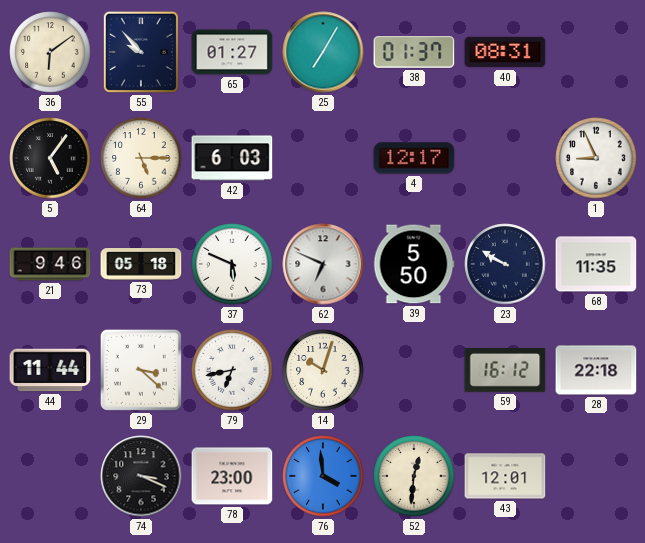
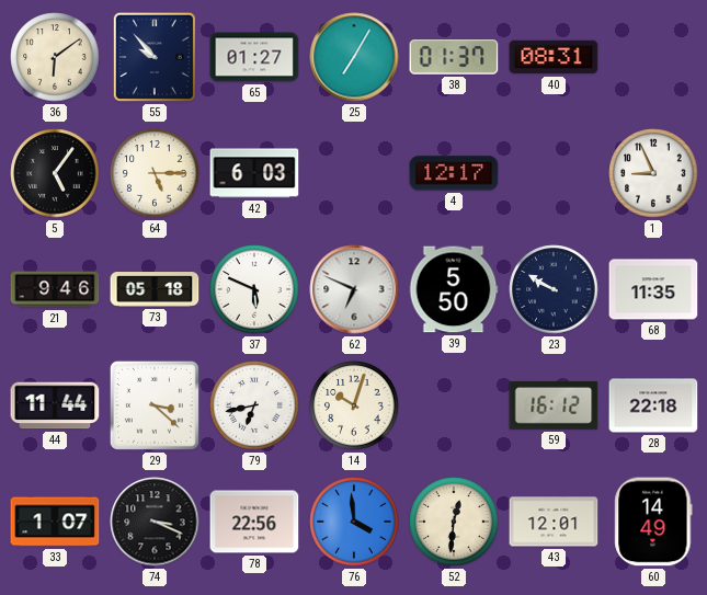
33: none -> 1:07
78: 23:00 -> 22:56
60: none -> 14:49
